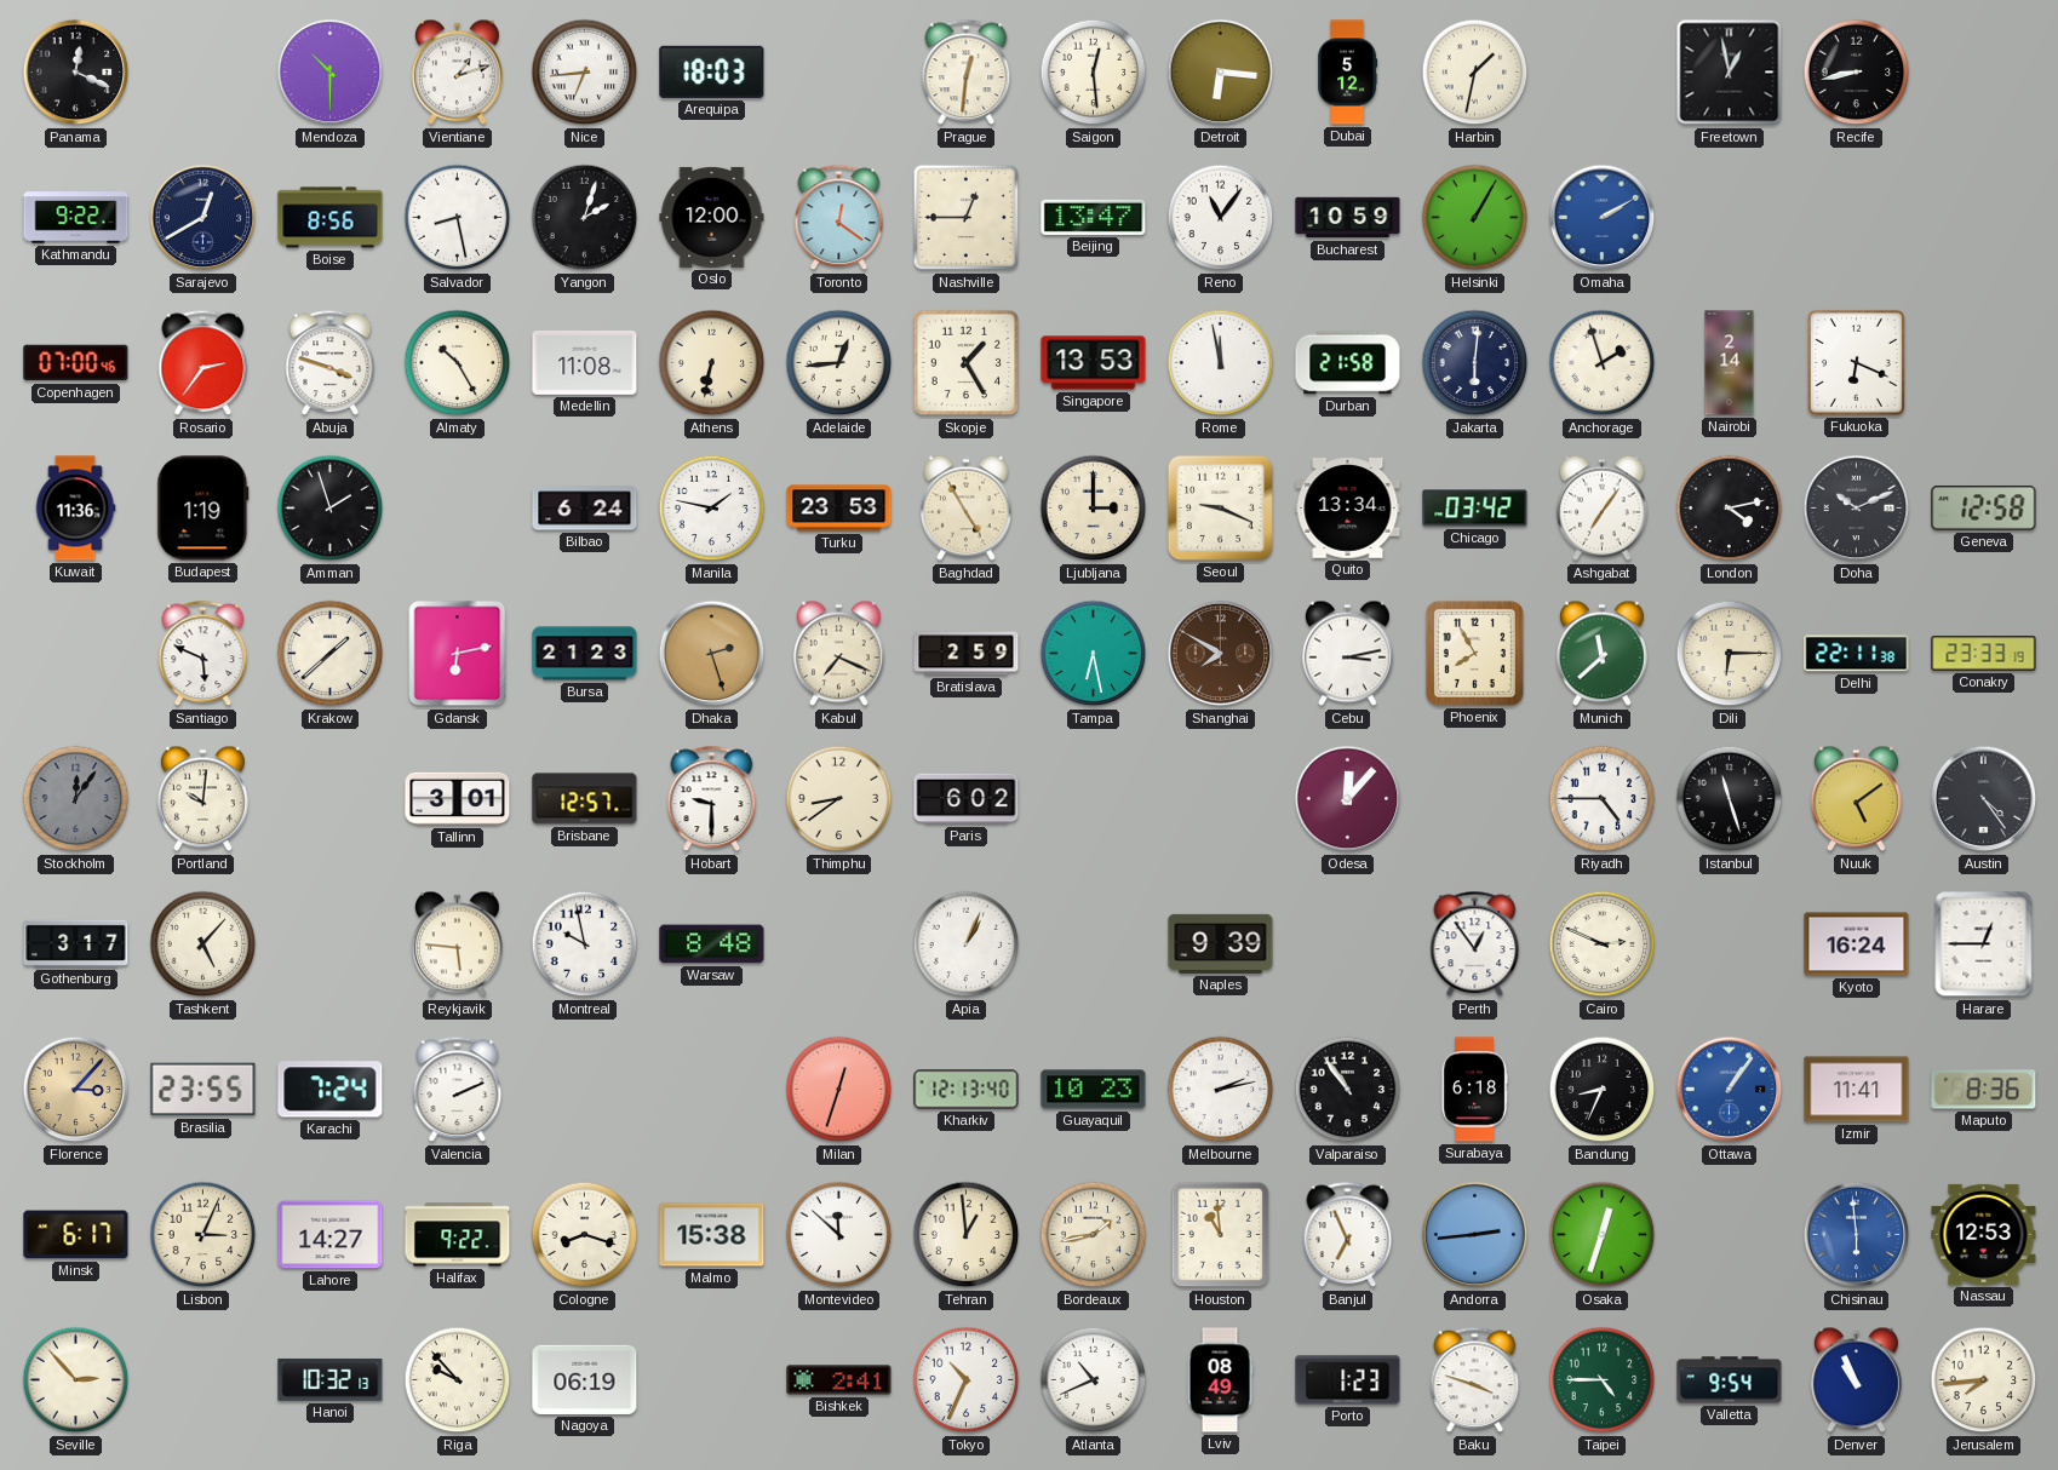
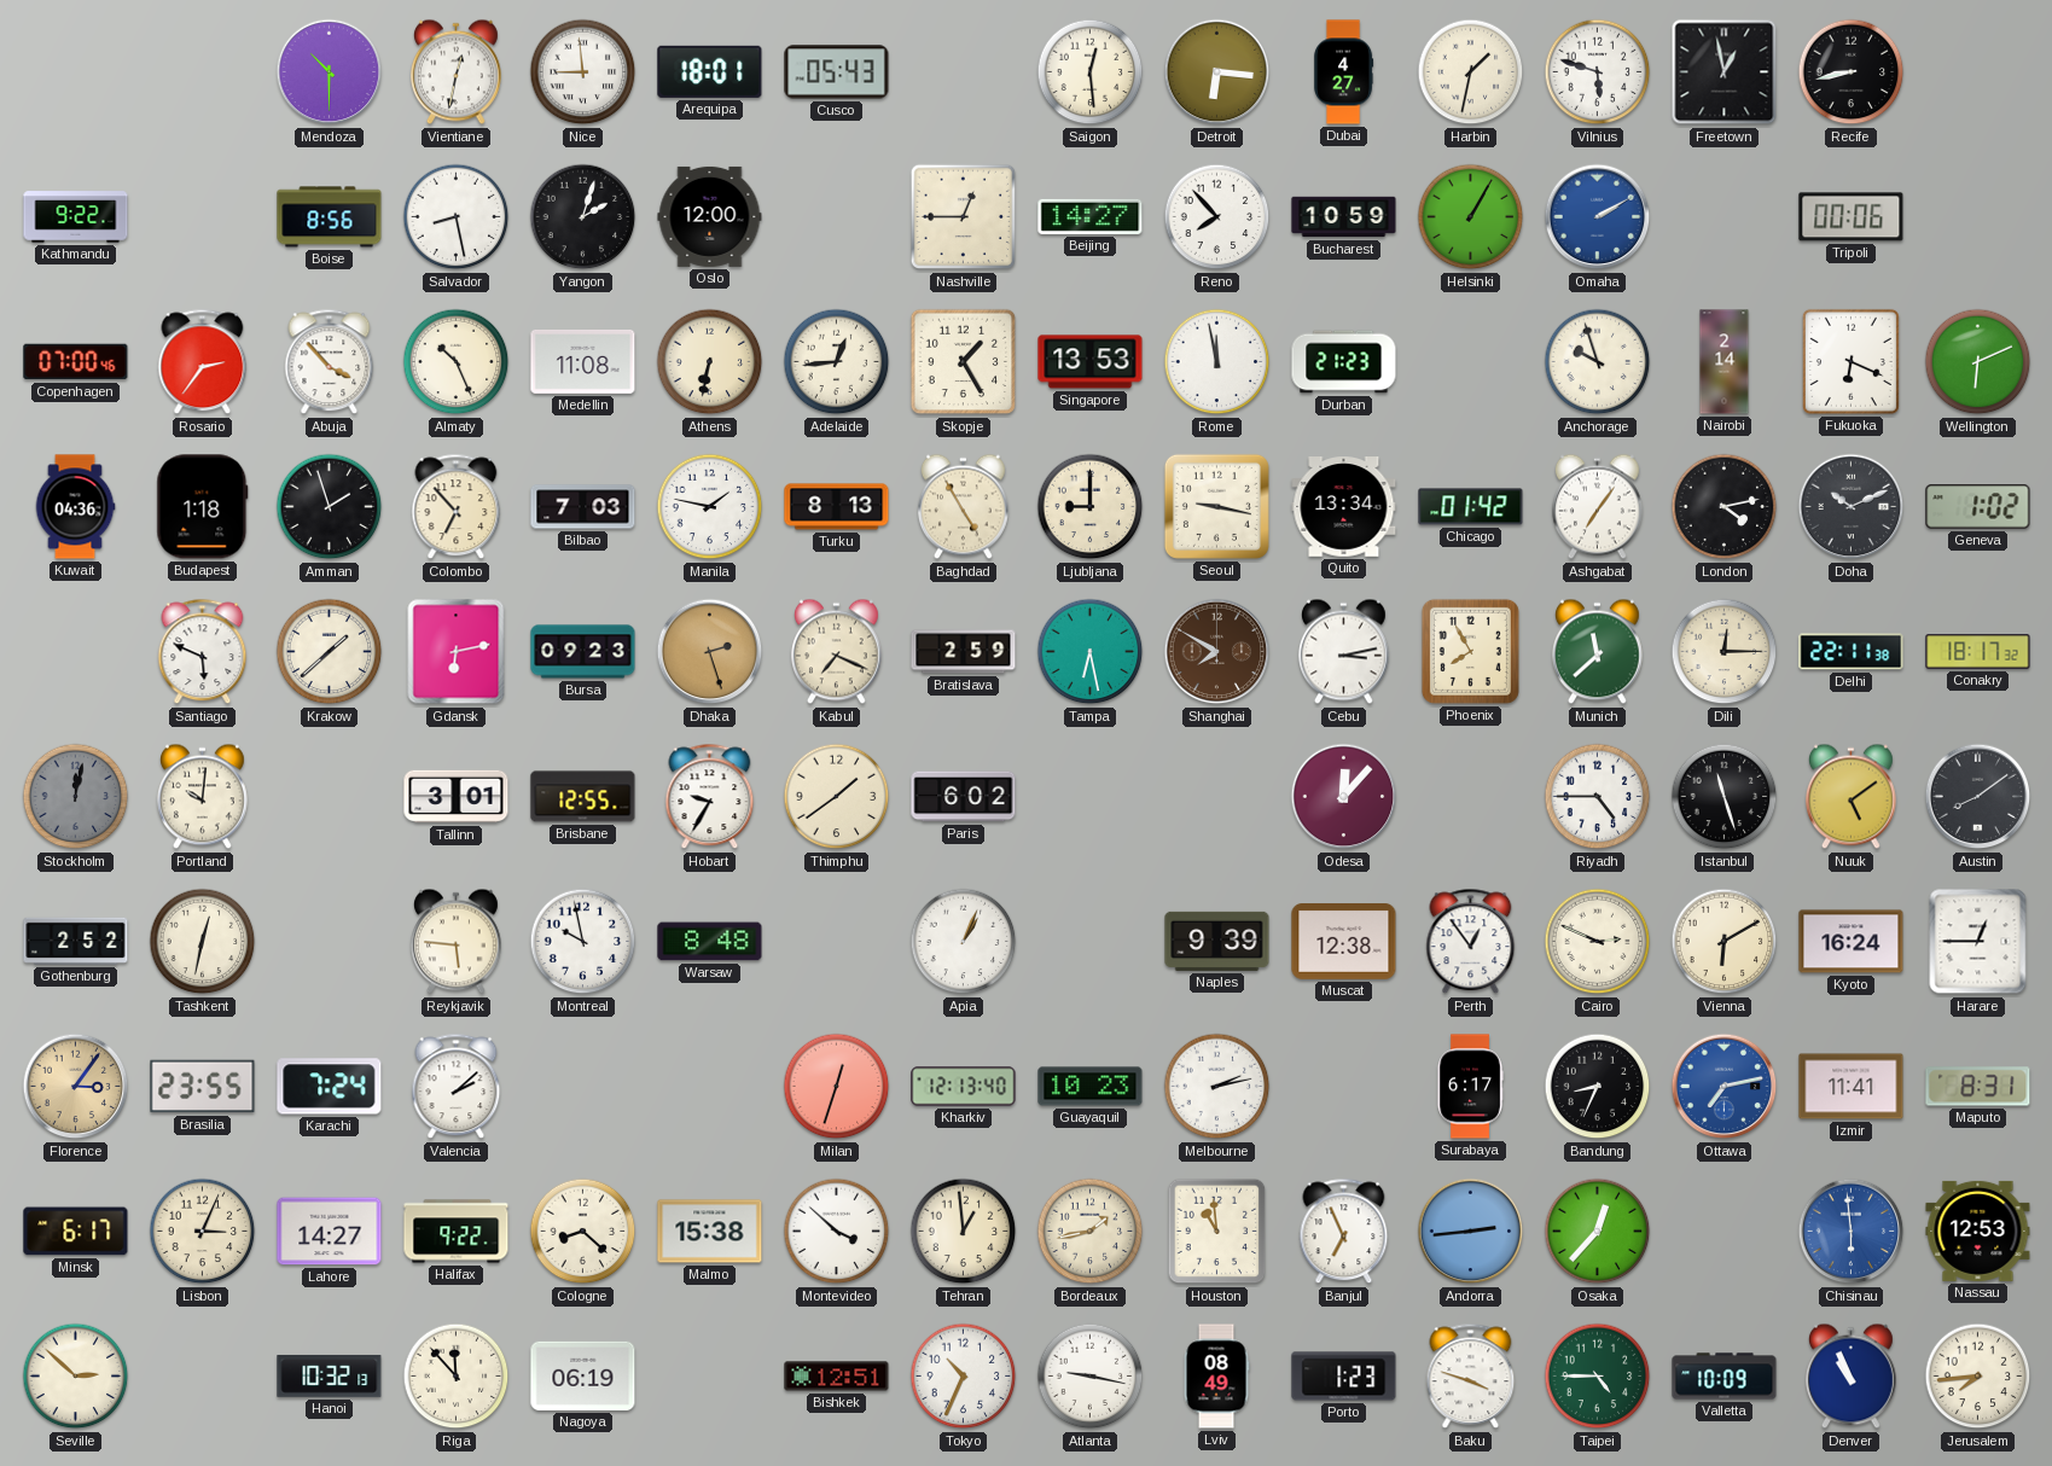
Panama: 12:19 -> none
Vientiane: 1:12 -> 12:32
Nice: 6:44 -> 8:59
Arequipa: 18:03 -> 18:01
Cusco: none -> 05:43
Prague: 12:31 -> none
Dubai: 5:12 -> 4:27
Vilnius: none -> 5:48
Sarajevo: 12:40 -> none
Toronto: 12:21 -> none
Beijing: 13:47 -> 14:27
Reno: 11:06 -> 7:53
Tripoli: none -> 00:06
Abuja: 3:48 -> 3:53
Almaty: 10:25 -> 10:26
Durban: 21:58 -> 21:23
Jakarta: 6:01 -> none
Anchorage: 1:57 -> 9:57
Wellington: none -> 6:11
Kuwait: 11:36 -> 04:36
Budapest: 1:19 -> 1:18
Colombo: none -> 6:53
Bilbao: 6:24 -> 7:03
Turku: 23:53 -> 8:13
Ljubljana: 3:00 -> 9:00
Seoul: 9:19 -> 9:17
Chicago: 03:42 -> 01:42
Geneva: 12:58 -> 1:02
Bursa: 21:23 -> 09:23
Dili: 6:15 -> 12:15
Conakry: 23:33 -> 18:17
Stockholm: 12:06 -> 12:02
Brisbane: 12:57 -> 12:55
Hobart: 9:30 -> 9:35
Thimphu: 8:39 -> 1:39
Austin: 4:24 -> 8:09
Gothenburg: 3:17 -> 2:52
Tashkent: 5:07 -> 12:32
Muscat: none -> 12:38
Vienna: none -> 6:10
Florence: 3:07 -> 3:06
Valencia: 2:11 -> 2:08
Valparaiso: 10:54 -> none
Surabaya: 6:18 -> 6:17
Ottawa: 1:06 -> 7:13
Maputo: 8:36 -> 8:31
Cologne: 8:18 -> 8:22
Montevideo: 11:52 -> 3:52
Osaka: 12:33 -> 12:37
Seville: 2:53 -> 2:52
Riga: 9:53 -> 11:53
Bishkek: 2:41 -> 12:51
Atlanta: 10:41 -> 9:17
Valletta: 9:54 -> 10:09
